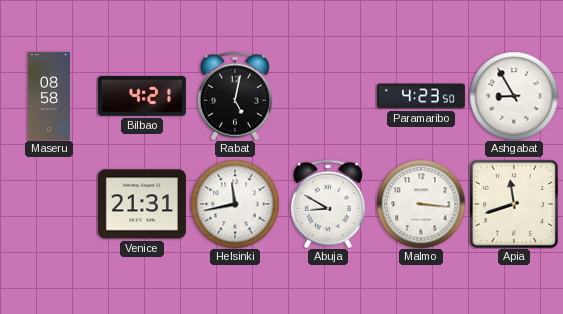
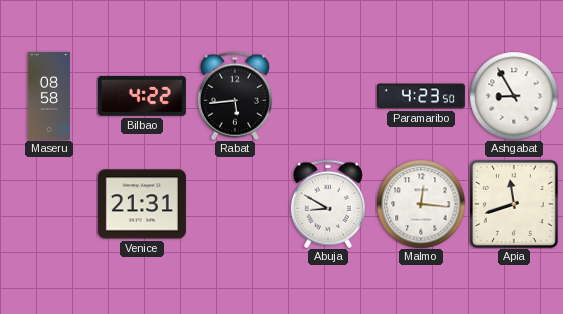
Bilbao: 4:21 -> 4:22
Rabat: 5:02 -> 5:44
Helsinki: 11:43 -> none
Malmo: 3:16 -> 12:16
